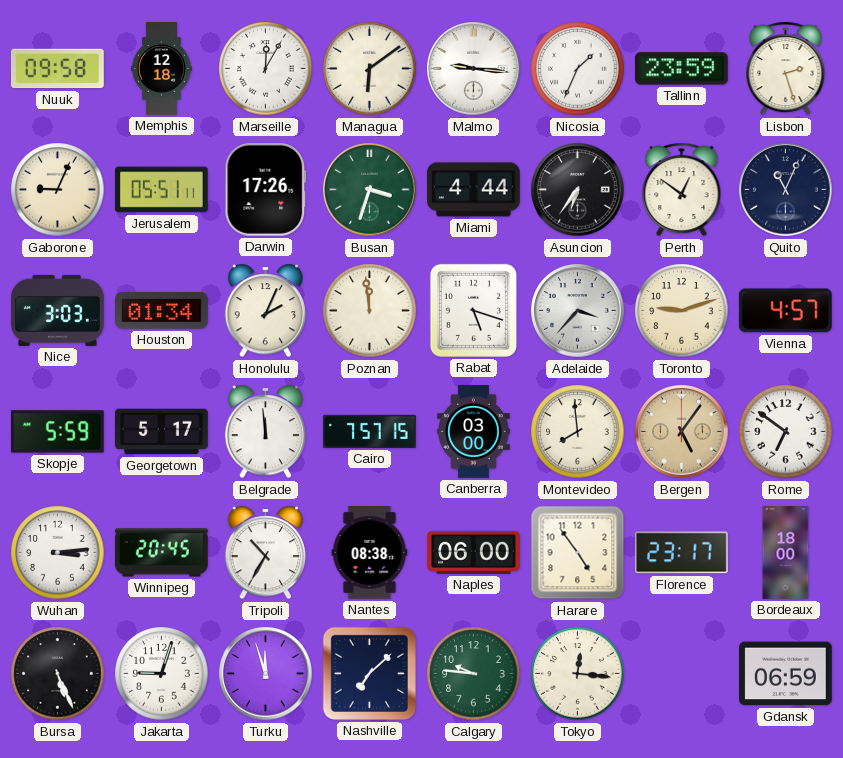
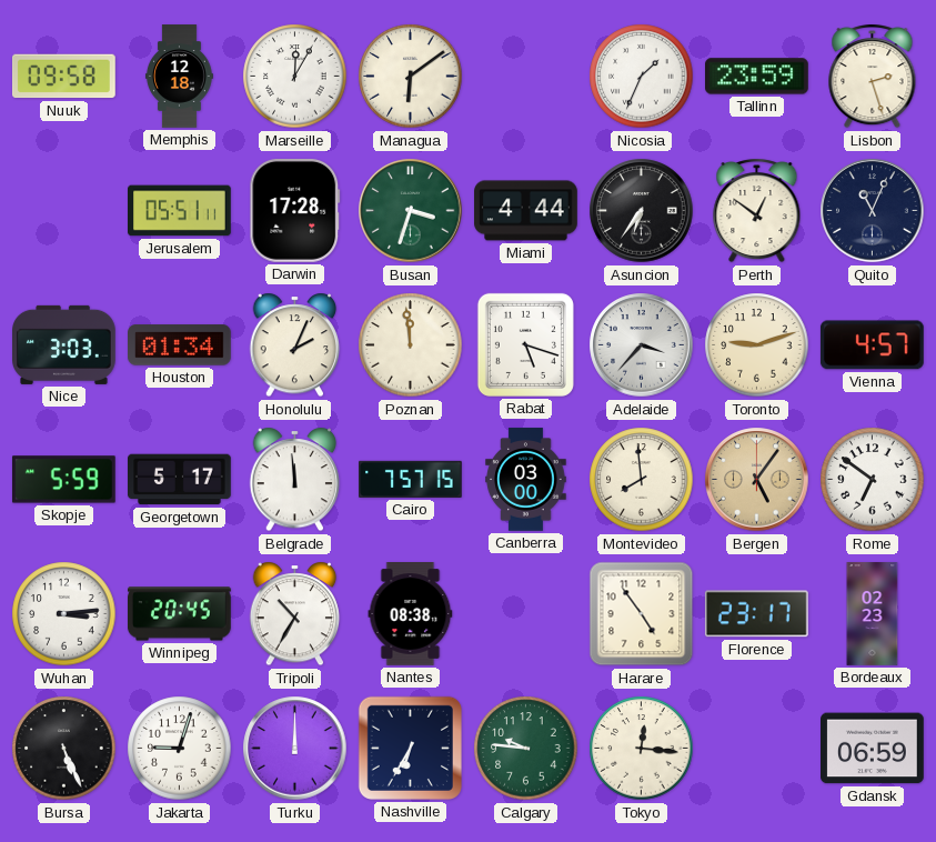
Malmo: 9:16 -> none
Gaborone: 9:04 -> none
Darwin: 17:26 -> 17:28
Naples: 06:00 -> none
Bordeaux: 18:00 -> 02:23
Turku: 11:57 -> 12:00
Nashville: 7:08 -> 6:35
